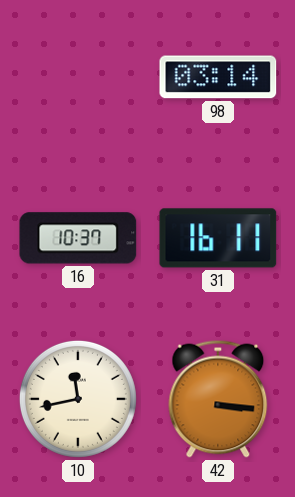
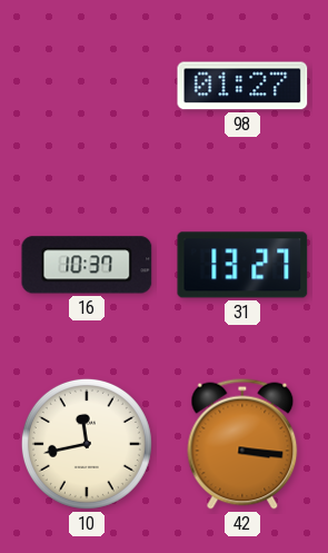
98: 03:14 -> 01:27
31: 16:11 -> 13:27
